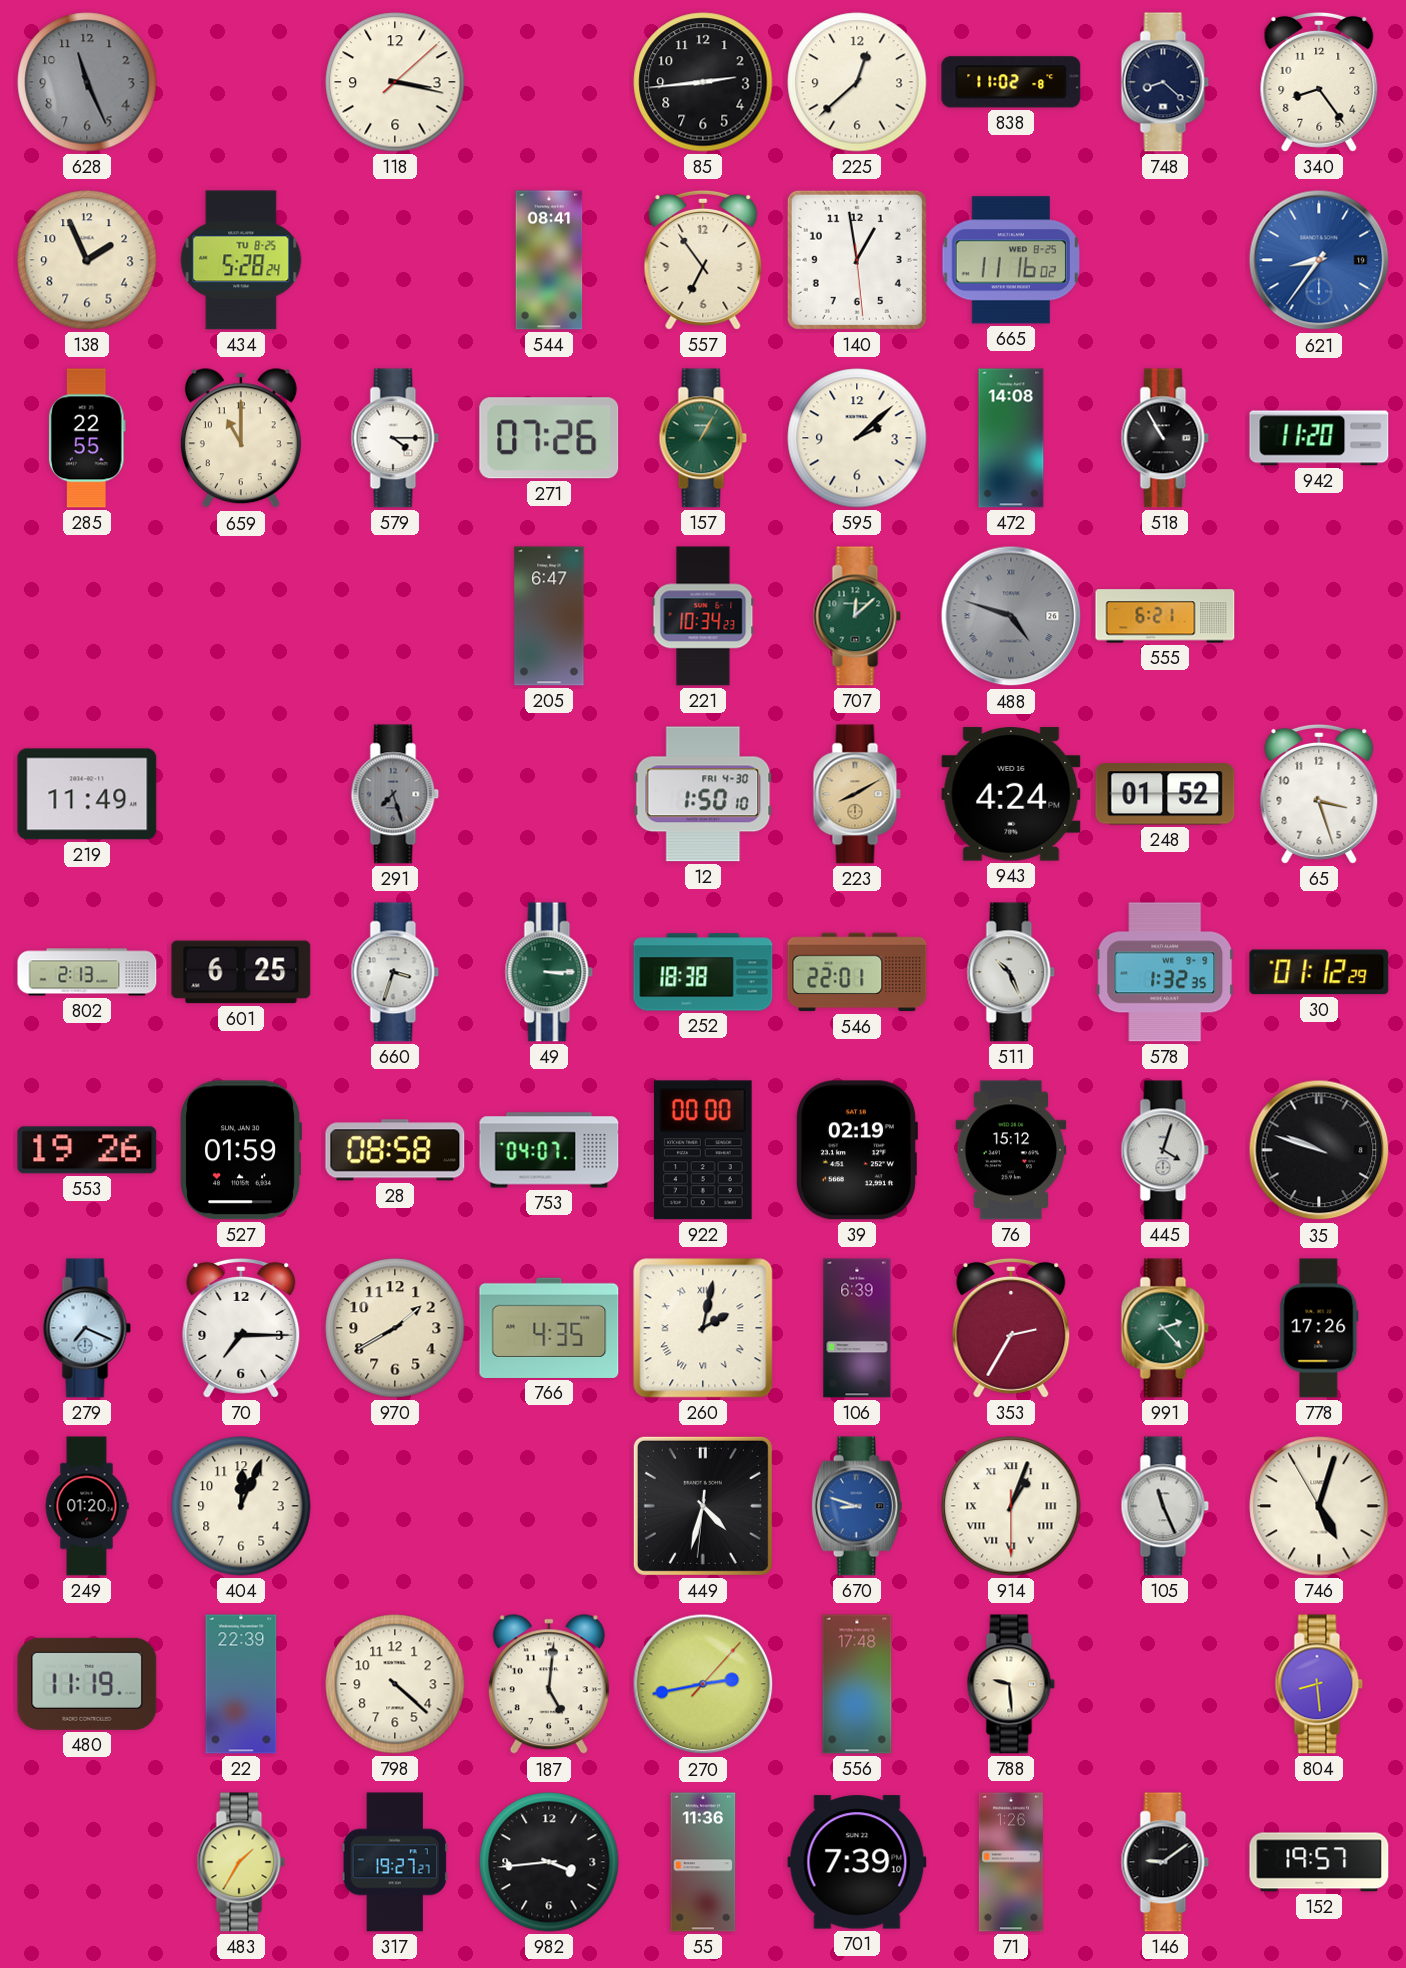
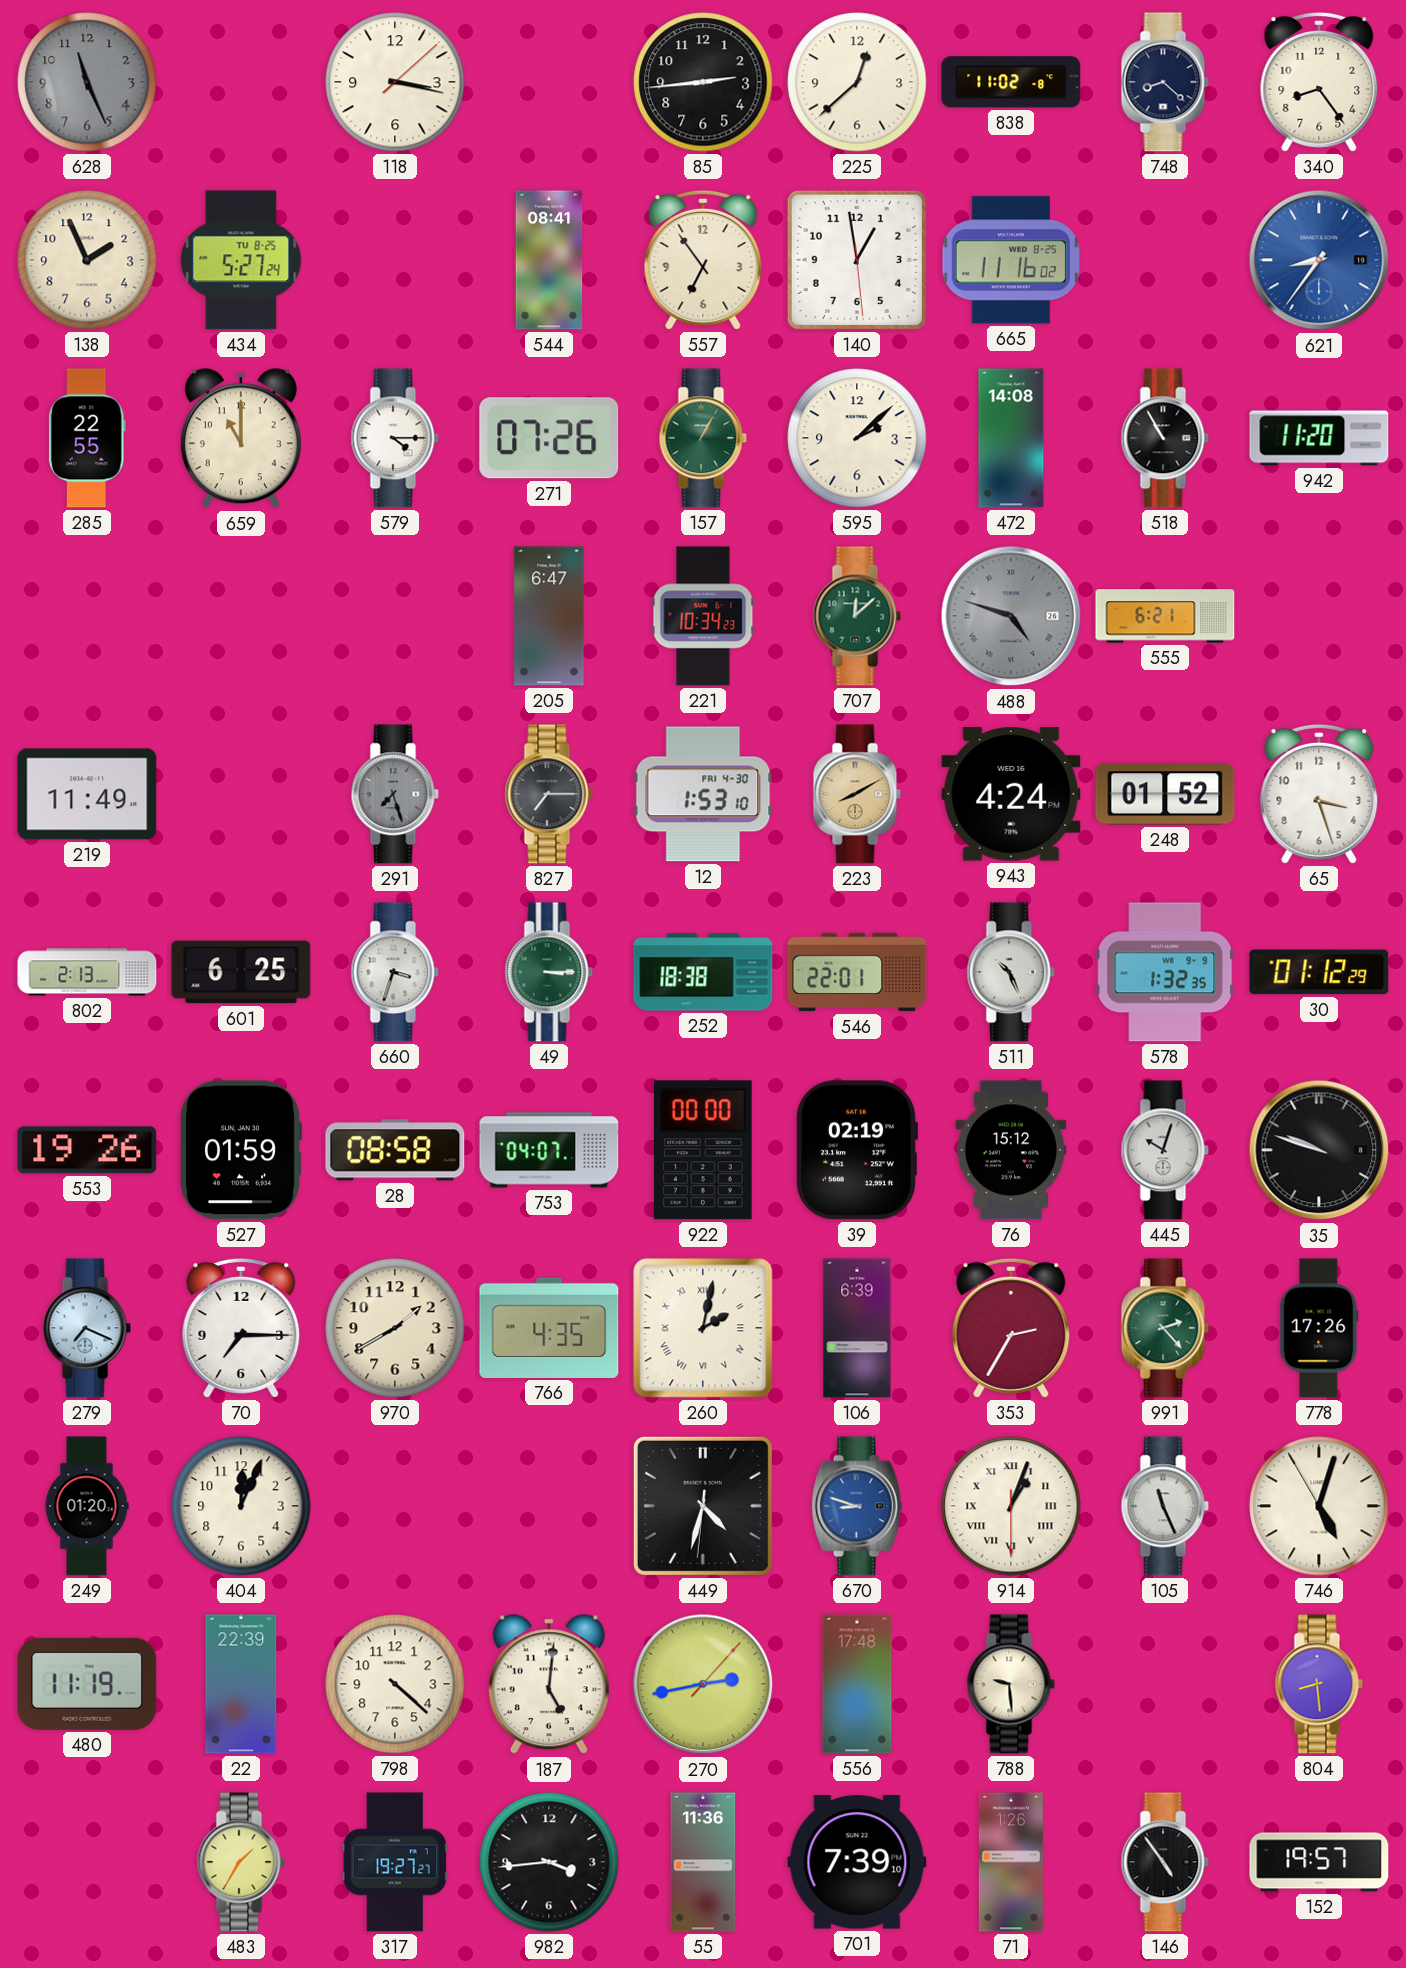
434: 5:28 -> 5:27
827: none -> 7:15
12: 1:50 -> 1:53
445: 4:03 -> 10:03
146: 9:09 -> 4:54
